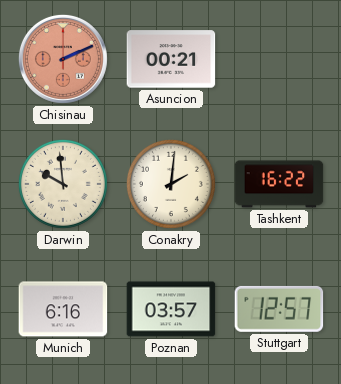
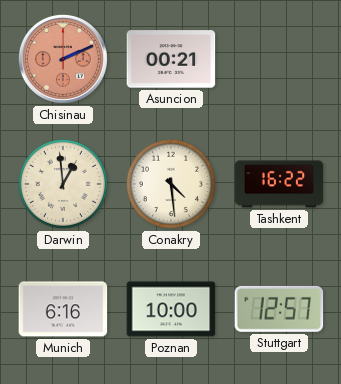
Darwin: 9:59 -> 12:59
Conakry: 2:01 -> 4:29
Poznan: 03:57 -> 10:00
